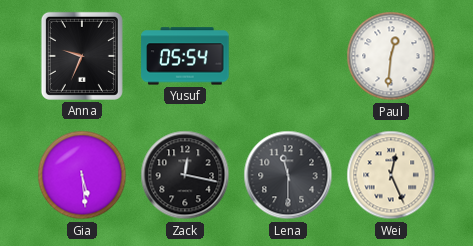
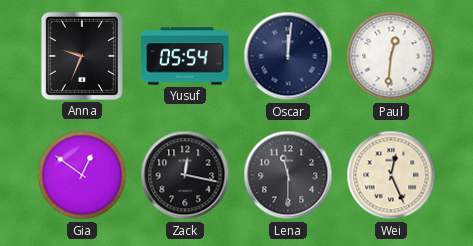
Oscar: none -> 12:01
Gia: 5:29 -> 12:51
